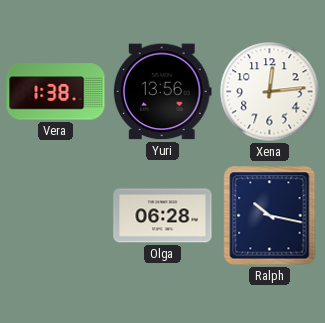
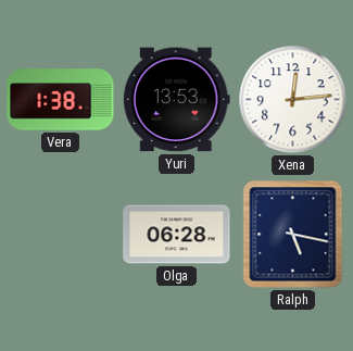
Yuri: 13:56 -> 13:53
Ralph: 10:17 -> 5:17
